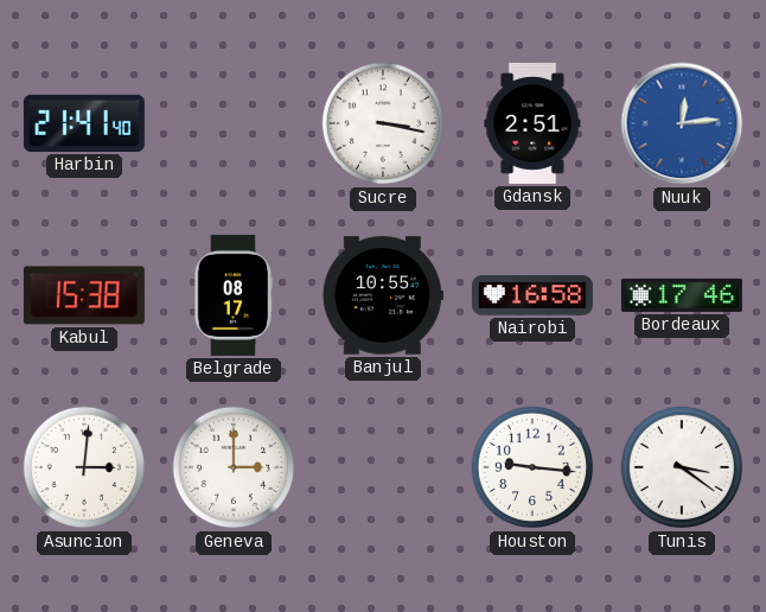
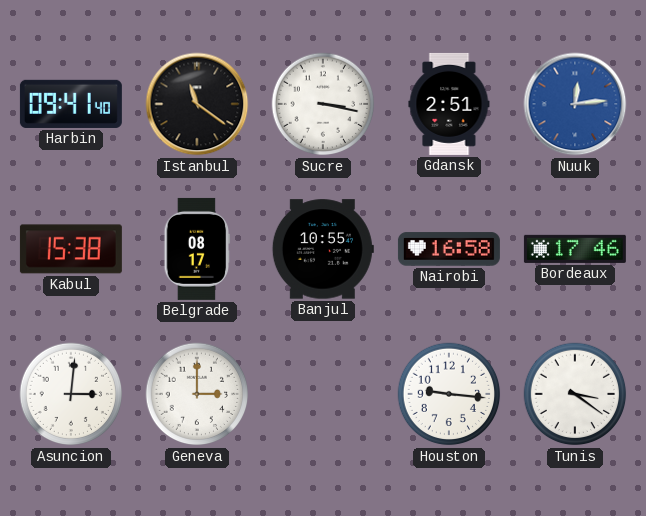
Harbin: 21:41 -> 09:41
Istanbul: none -> 11:21
